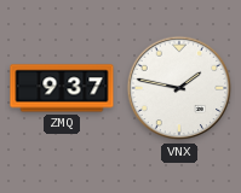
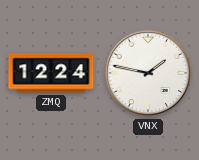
ZMQ: 9:37 -> 12:24
